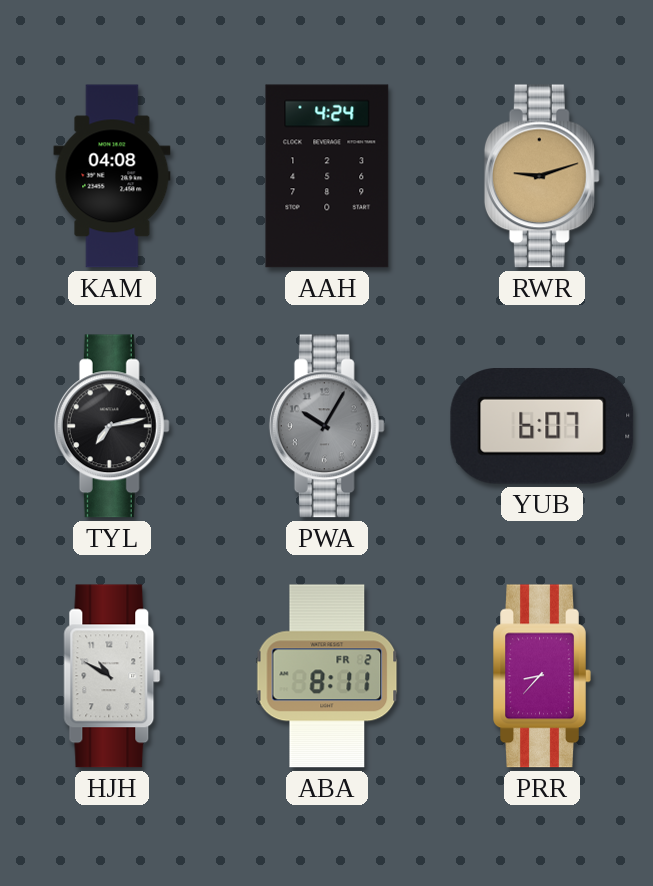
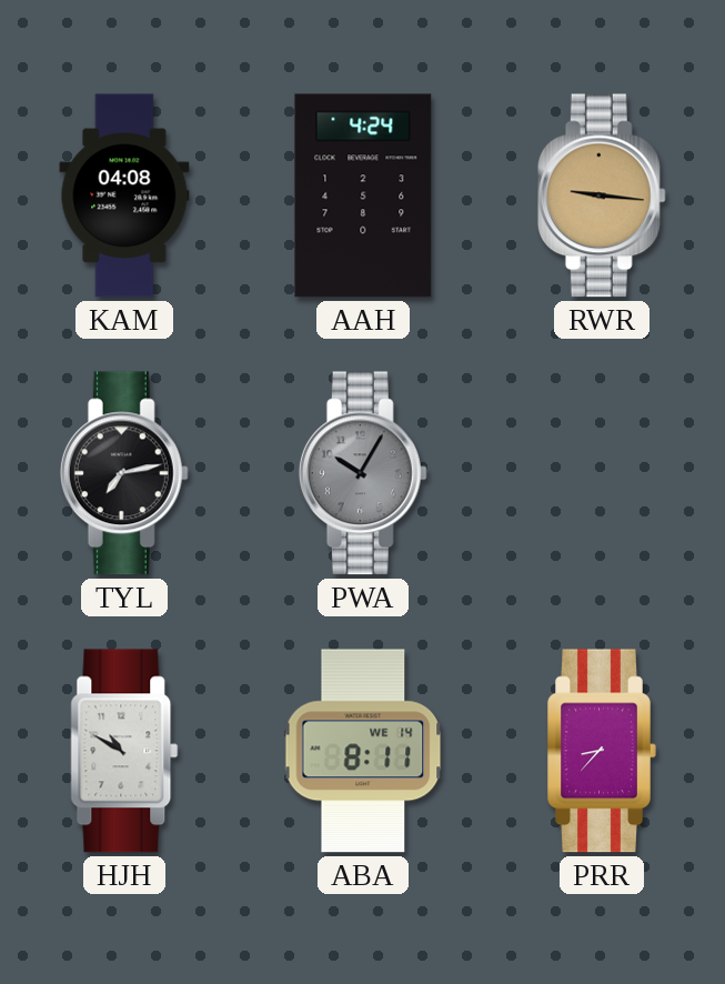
RWR: 9:12 -> 9:16
YUB: 6:07 -> none
ABA date: FR 2 -> WE 14
